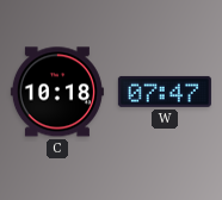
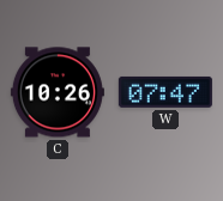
C: 10:18 -> 10:26
